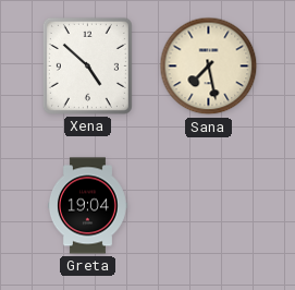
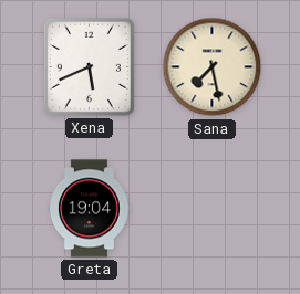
Xena: 4:52 -> 5:41
